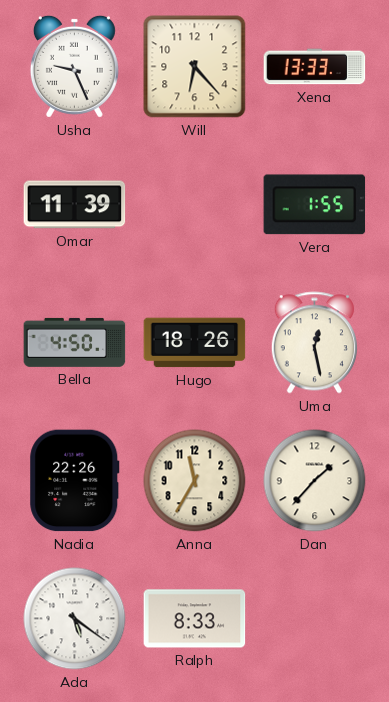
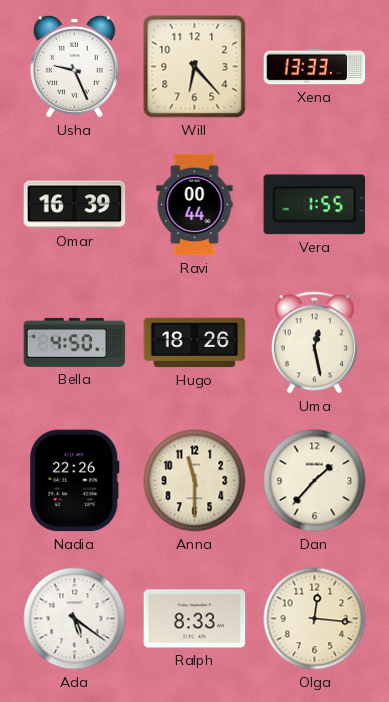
Omar: 11:39 -> 16:39
Ravi: none -> 00:44
Anna: 11:35 -> 11:30
Olga: none -> 12:16
